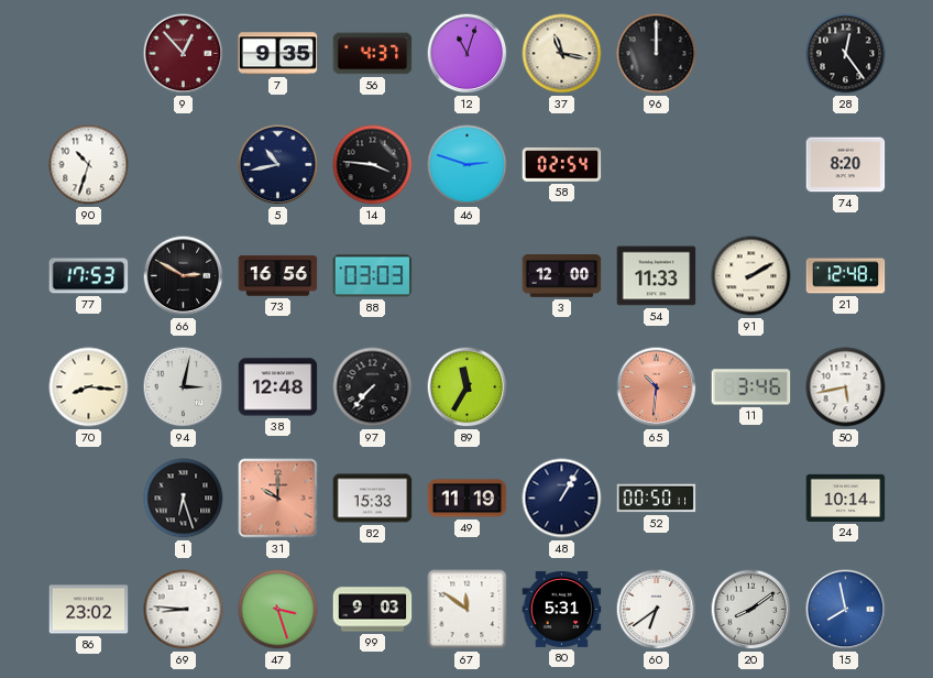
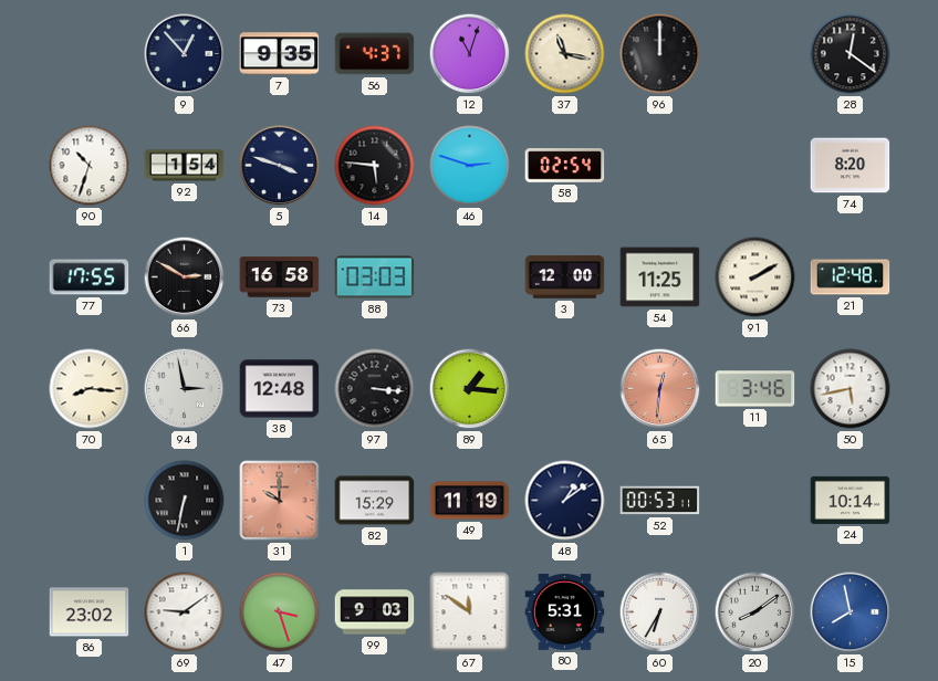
9 dial: burgundy -> navy
28: 12:24 -> 12:21
92: none -> 1:54
5: 10:43 -> 3:48
14: 3:46 -> 5:46
77: 17:53 -> 17:55
73: 16:56 -> 16:58
54: 11:33 -> 11:25
94: 3:02 -> 2:58
97: 7:37 -> 3:16
89: 11:35 -> 1:16
65: 10:31 -> 12:31
1: 6:27 -> 6:32
82: 15:33 -> 15:29
48: 1:05 -> 1:09
52: 00:50 -> 00:53
69: 8:46 -> 9:09
60: 6:39 -> 6:35
